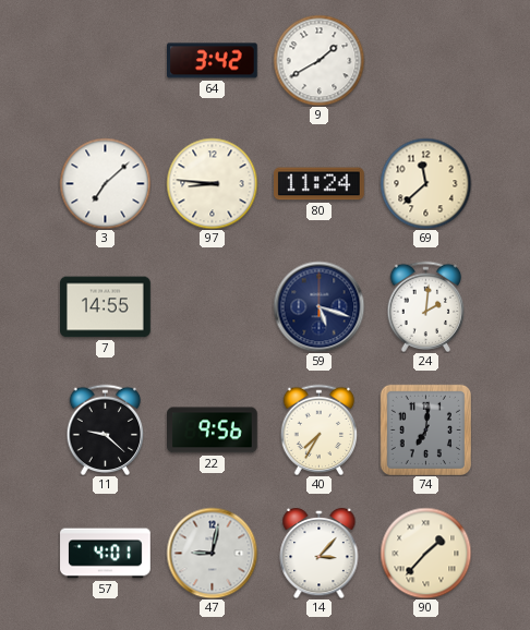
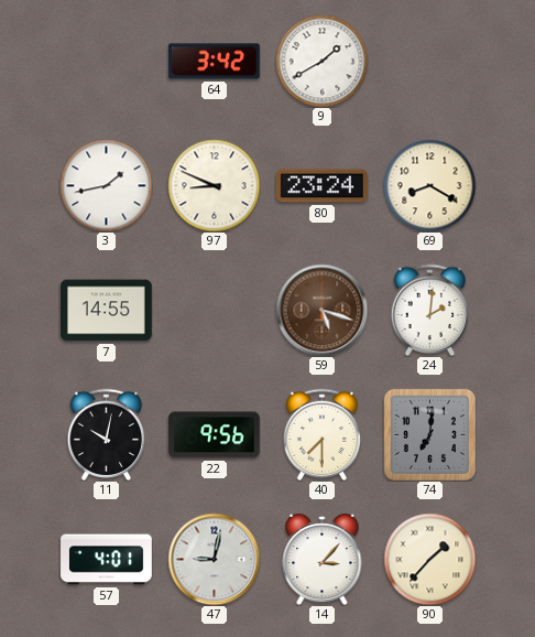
3: 7:08 -> 1:43
97: 8:46 -> 8:49
80: 11:24 -> 23:24
69: 11:38 -> 8:20
59 dial: navy -> brown
11: 9:22 -> 10:02
40: 7:35 -> 7:30
